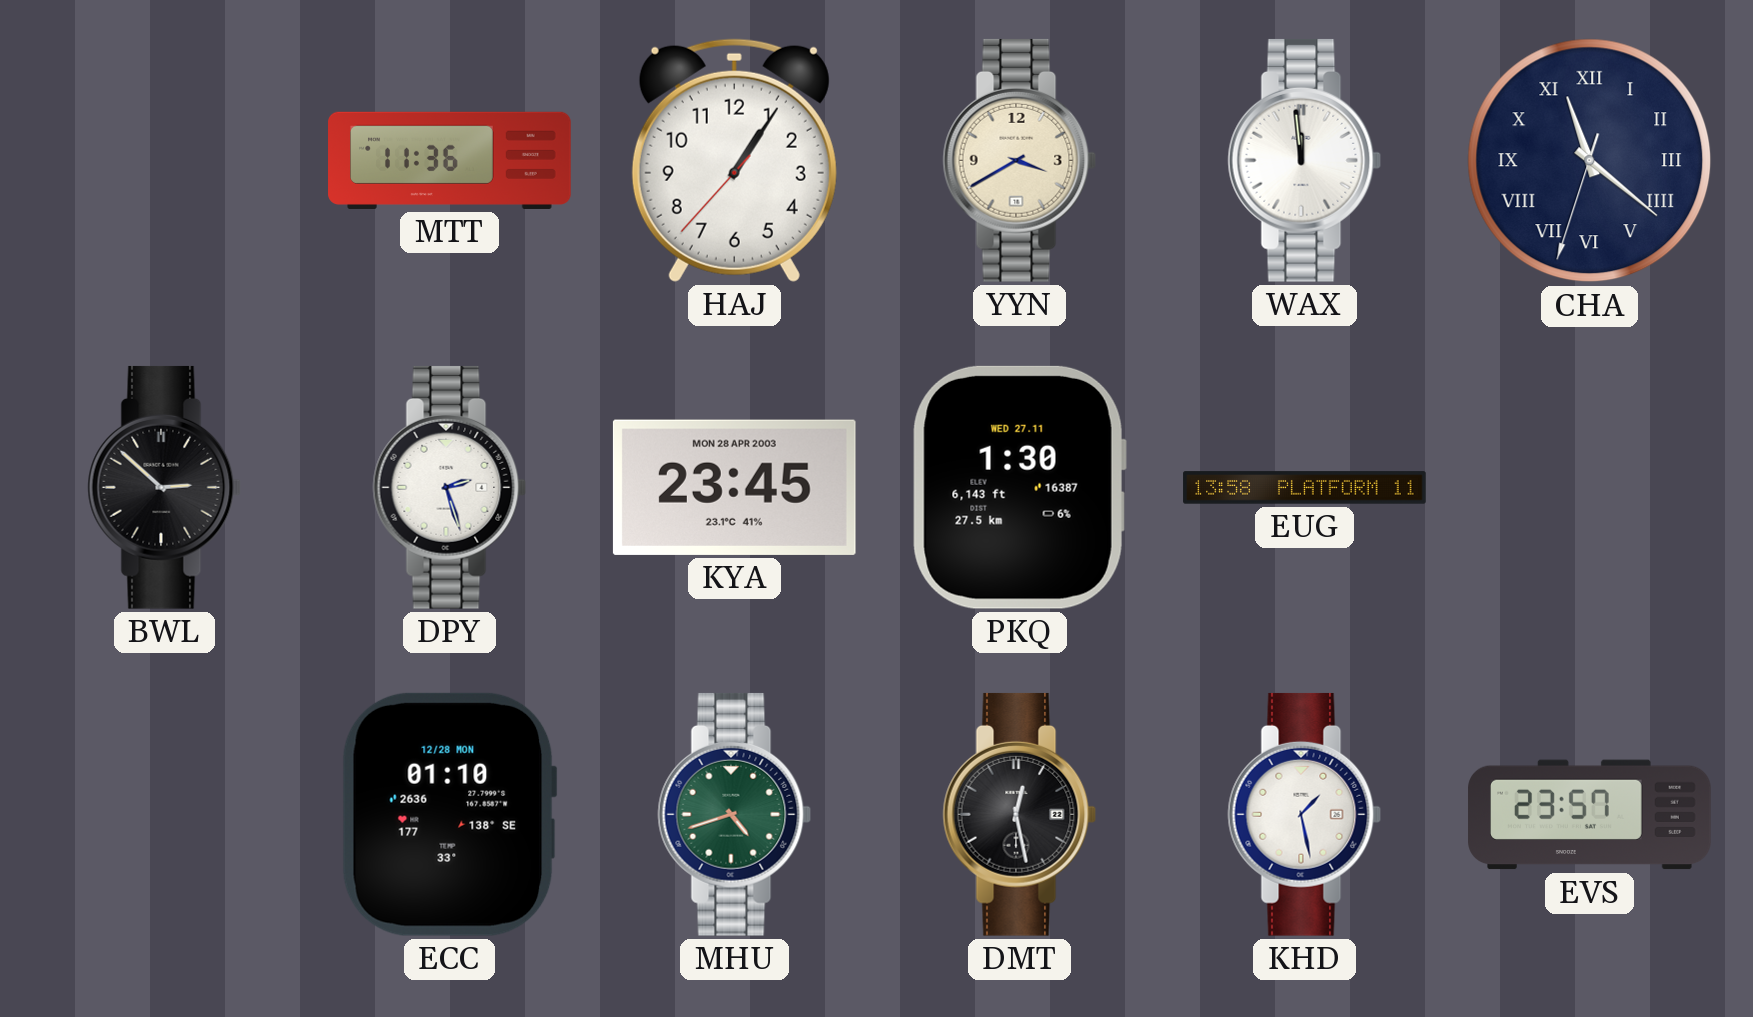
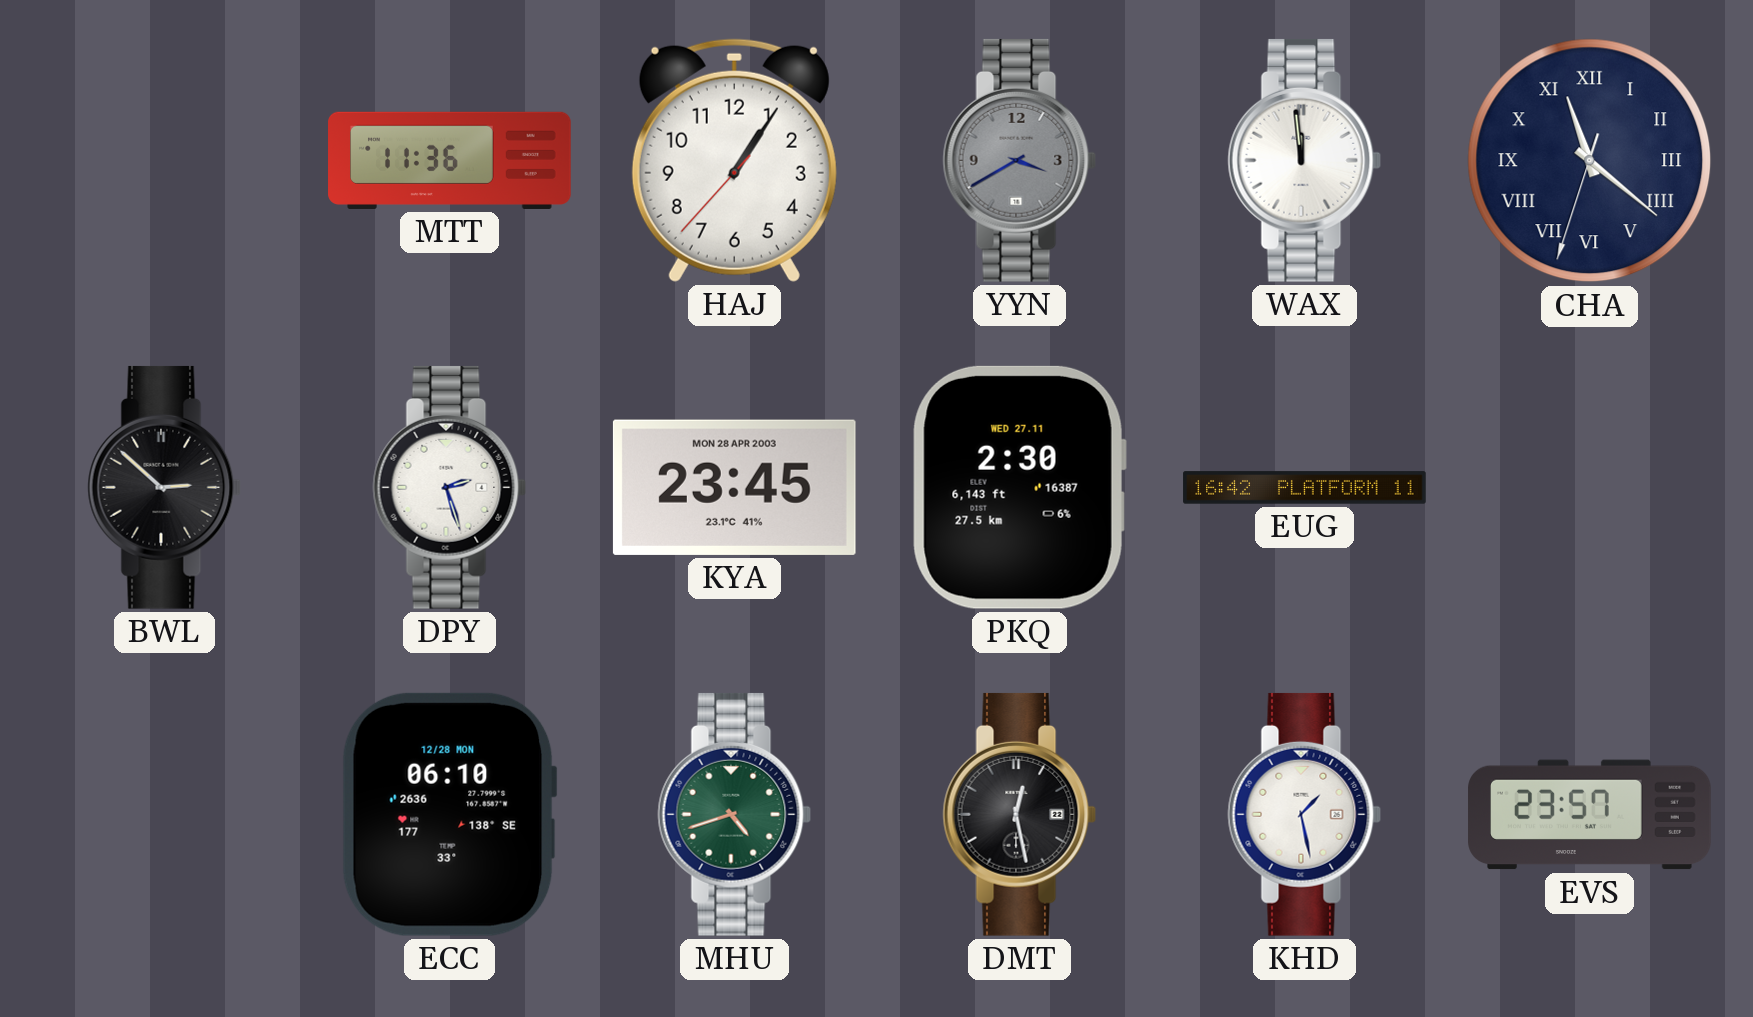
YYN dial: cream -> grey
PKQ: 1:30 -> 2:30
EUG: 13:58 -> 16:42
ECC: 01:10 -> 06:10
